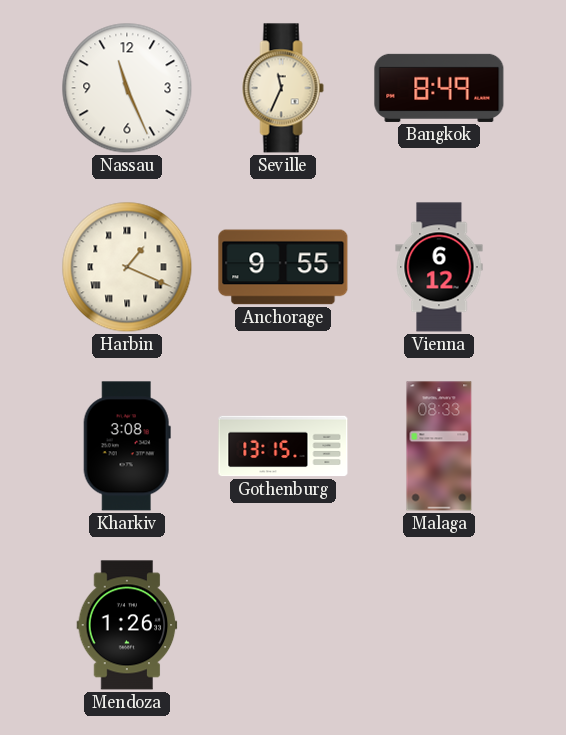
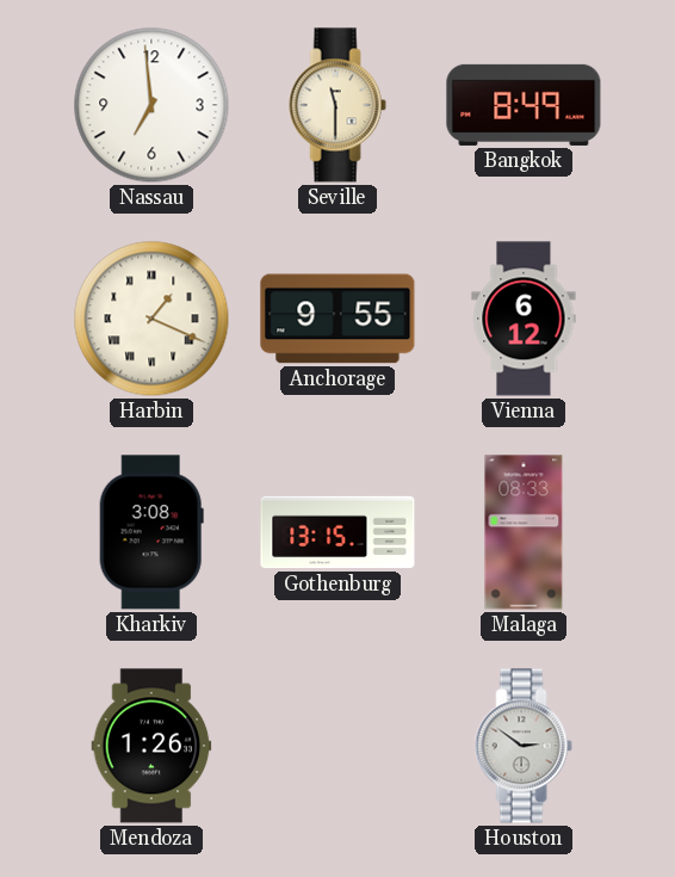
Nassau: 11:26 -> 6:59
Seville: 11:34 -> 11:30
Houston: none -> 2:51
